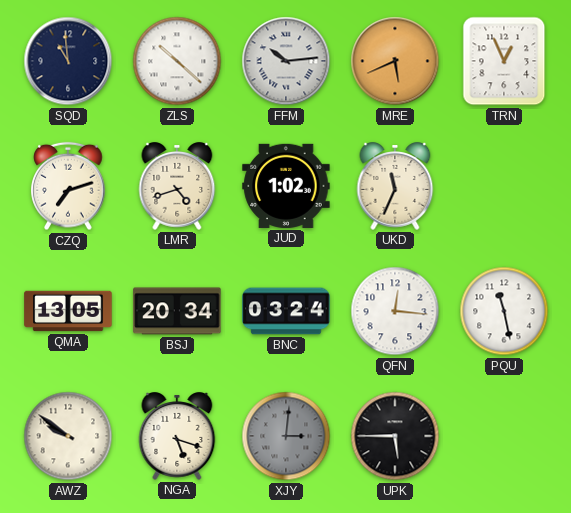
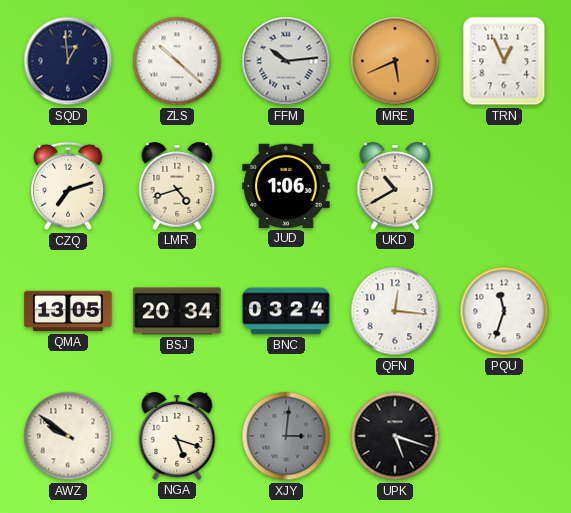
SQD: 10:59 -> 12:59
JUD: 1:02 -> 1:06
UKD: 11:34 -> 10:40
PQU: 11:28 -> 11:33
UPK: 5:45 -> 5:18
